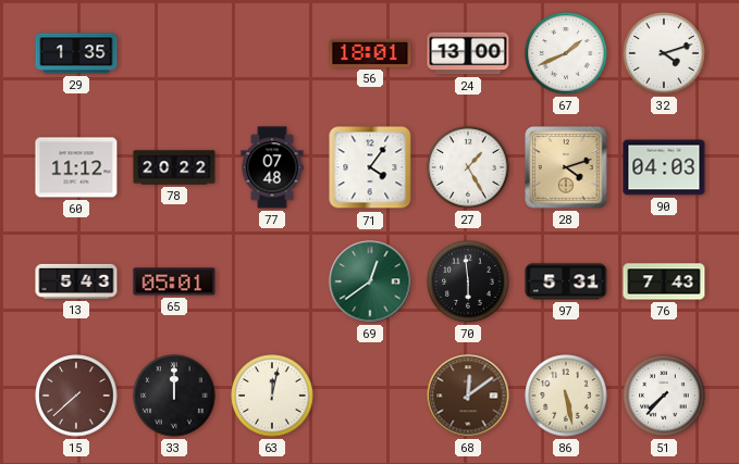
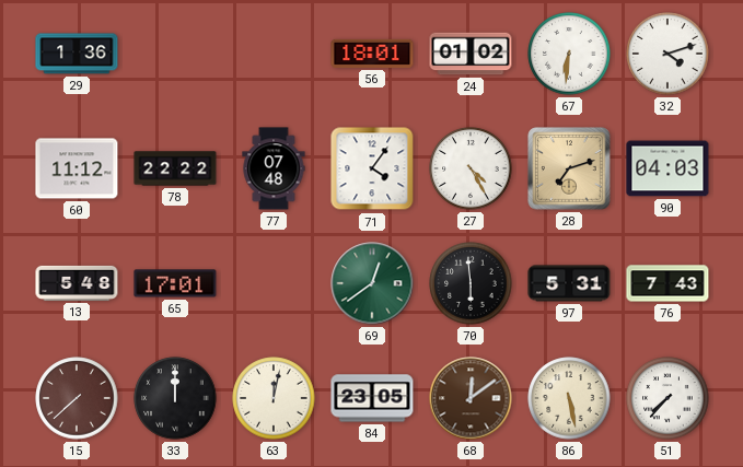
29: 1:35 -> 1:36
24: 13:00 -> 01:02
67: 1:41 -> 6:31
78: 20:22 -> 22:22
27: 1:25 -> 4:25
28: 4:12 -> 7:12
13: 5:43 -> 5:48
65: 05:01 -> 17:01
84: none -> 23:05
